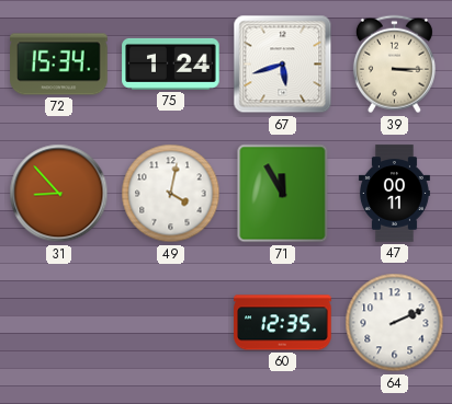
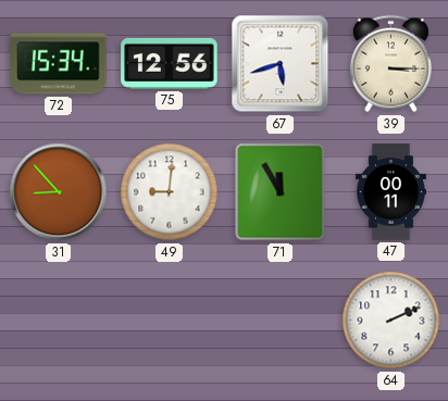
75: 1:24 -> 12:56
49: 4:02 -> 9:01
60: 12:35 -> none
